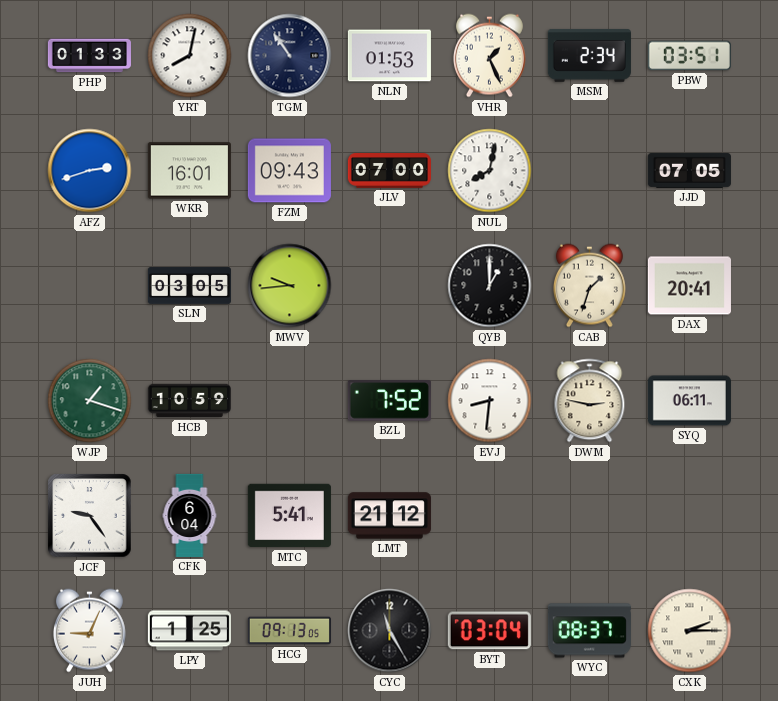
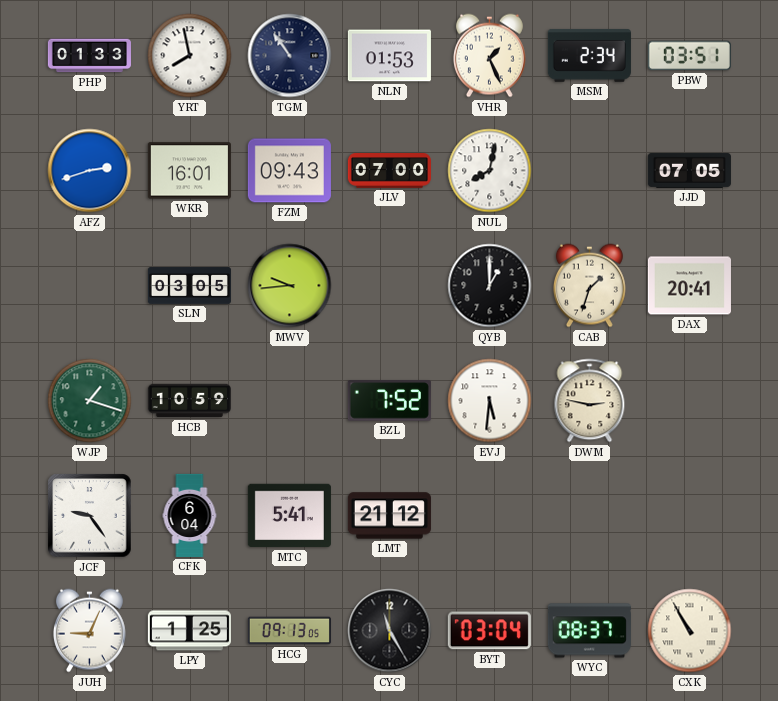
YRT: 8:02 -> 7:58
EVJ: 8:31 -> 5:31
SYQ: 06:11 -> none
CXK: 2:15 -> 10:55
